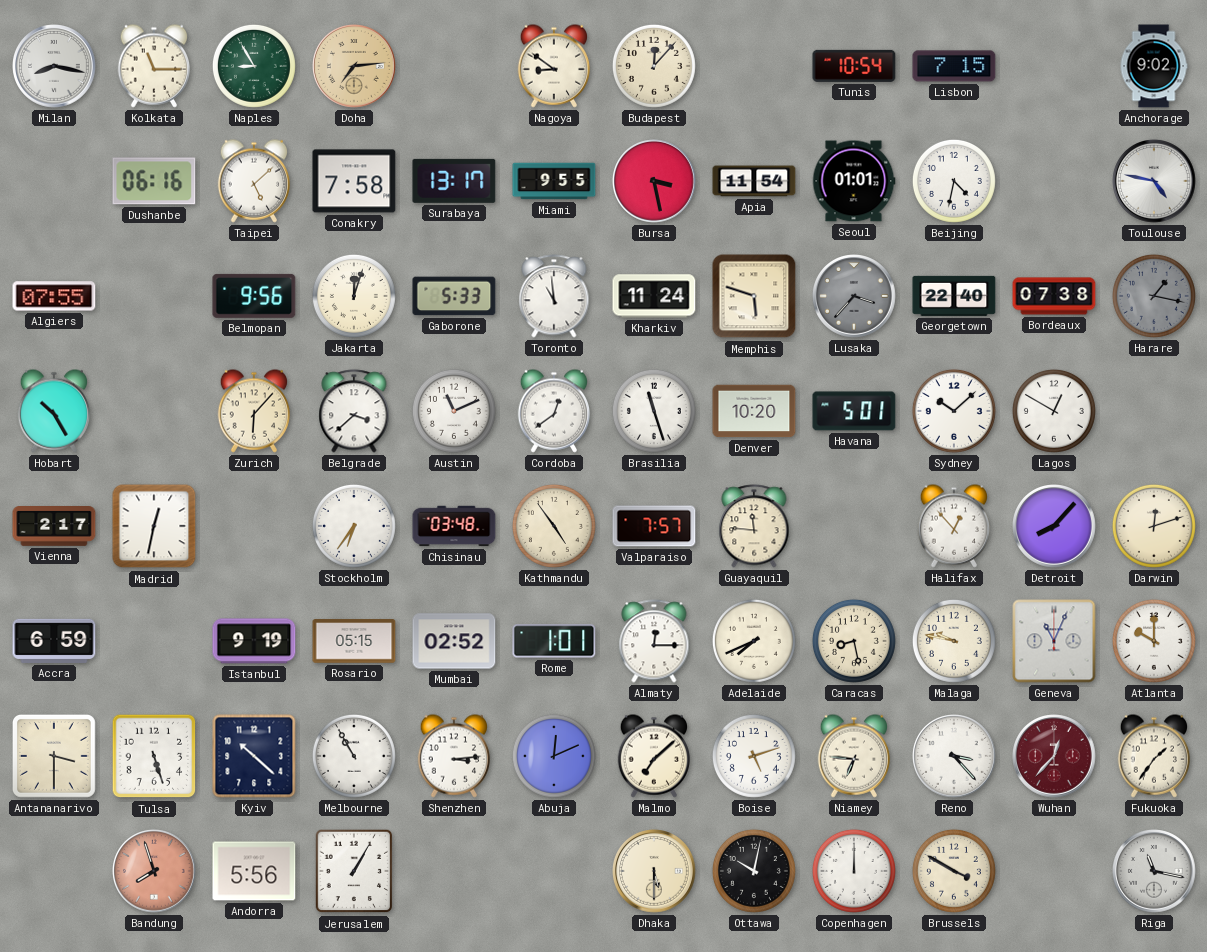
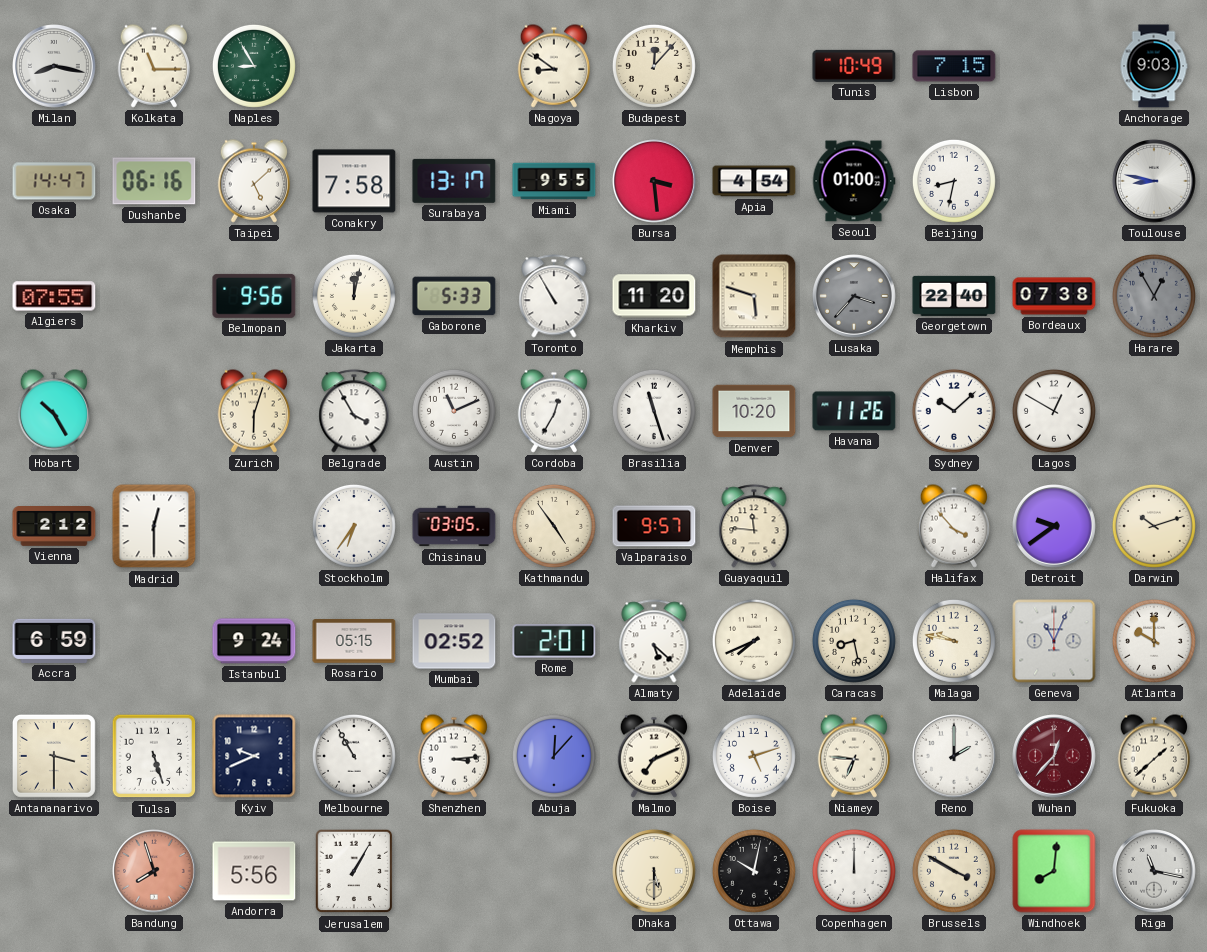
Doha: 7:14 -> none
Tunis: 10:54 -> 10:49
Anchorage: 9:02 -> 9:03
Osaka: none -> 14:47
Bursa: 3:28 -> 3:29
Apia: 11:54 -> 4:54
Seoul: 01:01 -> 01:00
Beijing: 4:32 -> 8:32
Toulouse: 4:47 -> 8:47
Jakarta: 12:03 -> 12:02
Toronto: 10:59 -> 10:55
Kharkiv: 11:24 -> 11:20
Harare: 1:17 -> 12:55
Zurich: 6:07 -> 6:03
Belgrade: 3:38 -> 3:55
Cordoba: 12:39 -> 12:35
Havana: 5:01 -> 11:26
Vienna: 2:17 -> 2:12
Madrid: 12:32 -> 12:30
Chisinau: 03:48 -> 03:05
Valparaiso: 7:57 -> 9:57
Halifax: 12:53 -> 3:53
Detroit: 8:07 -> 9:39
Darwin: 12:12 -> 10:12
Istanbul: 9:19 -> 9:24
Rome: 1:01 -> 2:01
Almaty: 12:15 -> 5:22
Kyiv: 10:22 -> 9:41
Abuja: 12:11 -> 12:07
Malmo: 7:08 -> 7:11
Reno: 3:23 -> 2:00
Fukuoka: 1:36 -> 1:38
Windhoek: none -> 8:01
